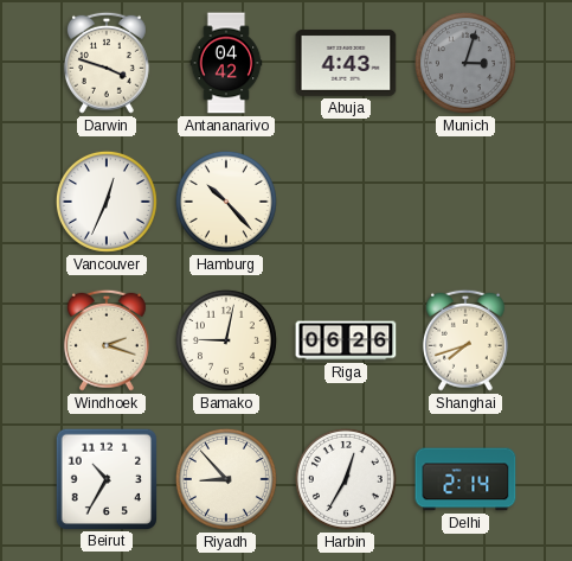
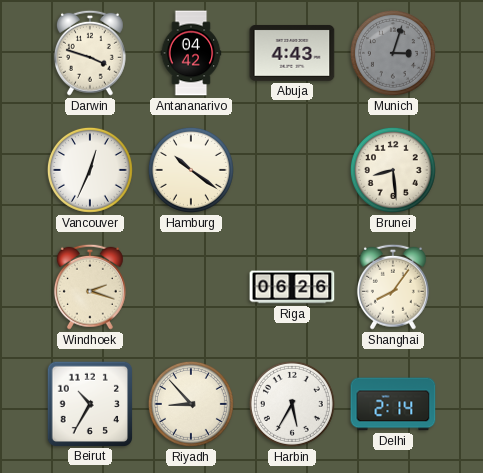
Hamburg: 10:23 -> 10:21
Brunei: none -> 8:29
Bamako: 9:02 -> none
Shanghai: 7:42 -> 8:06
Harbin: 12:35 -> 5:35
